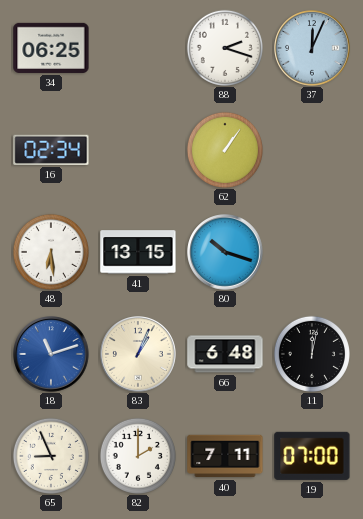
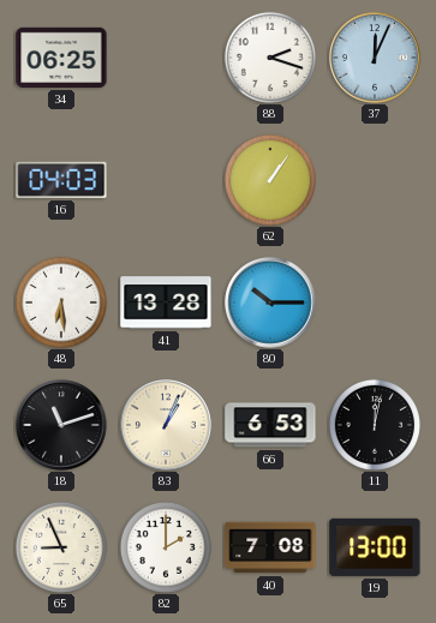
16: 02:34 -> 04:03
41: 13:15 -> 13:28
80: 10:18 -> 10:15
18 dial: blue -> black
66: 6:48 -> 6:53
40: 7:11 -> 7:08
19: 07:00 -> 13:00
